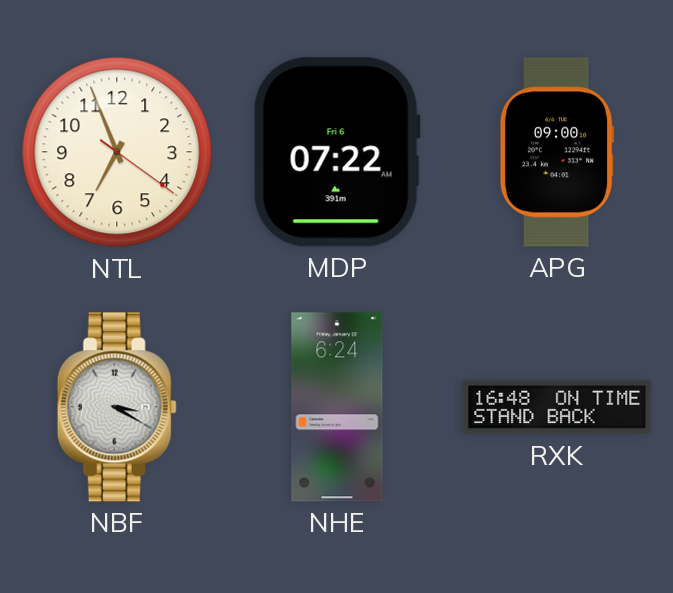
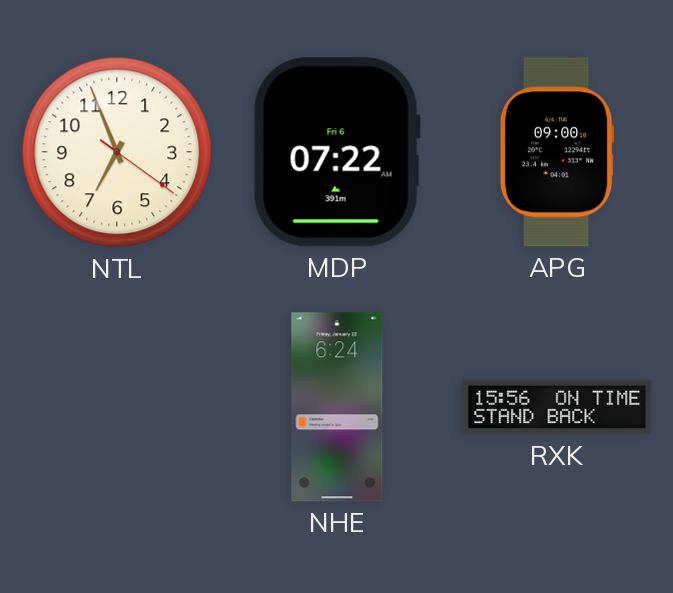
NBF: 3:20 -> none
RXK: 16:48 -> 15:56
